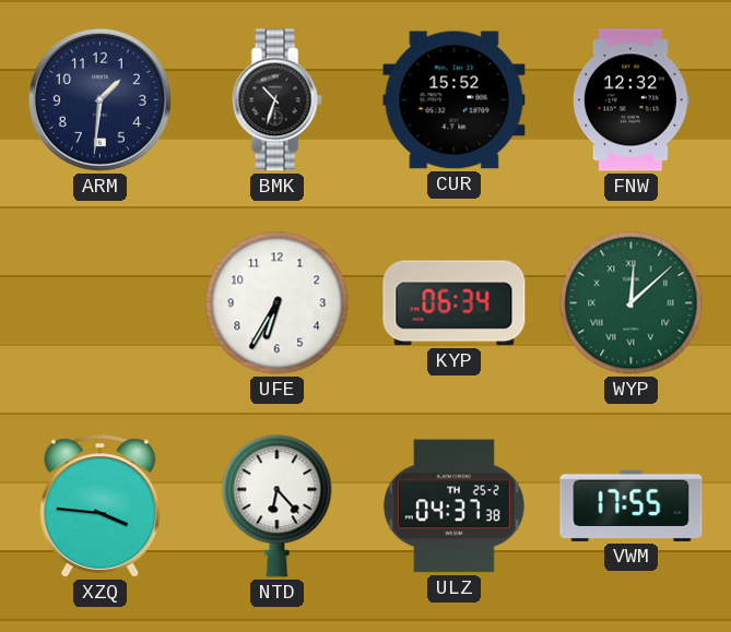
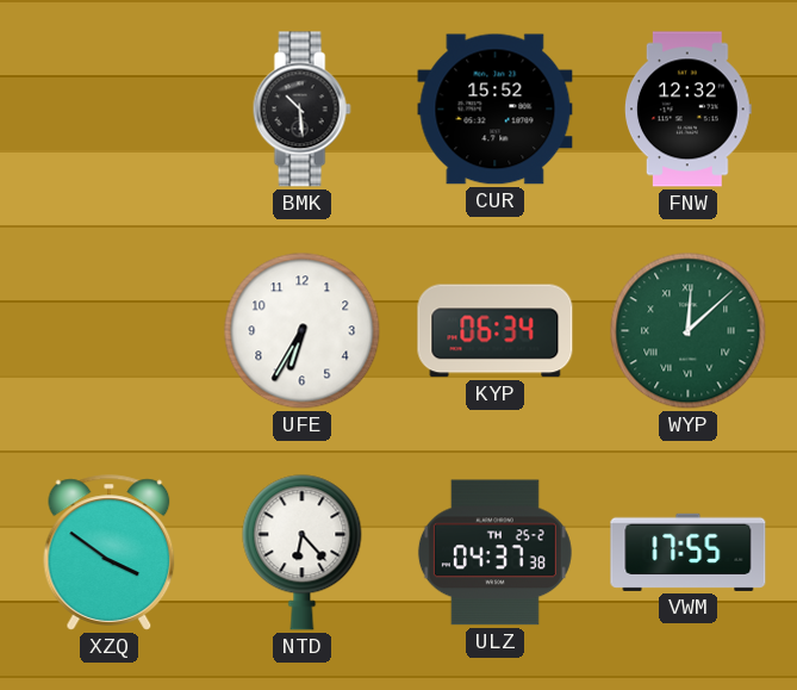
ARM: 1:31 -> none
BMK: 10:33 -> 10:29
XZQ: 3:46 -> 3:51
